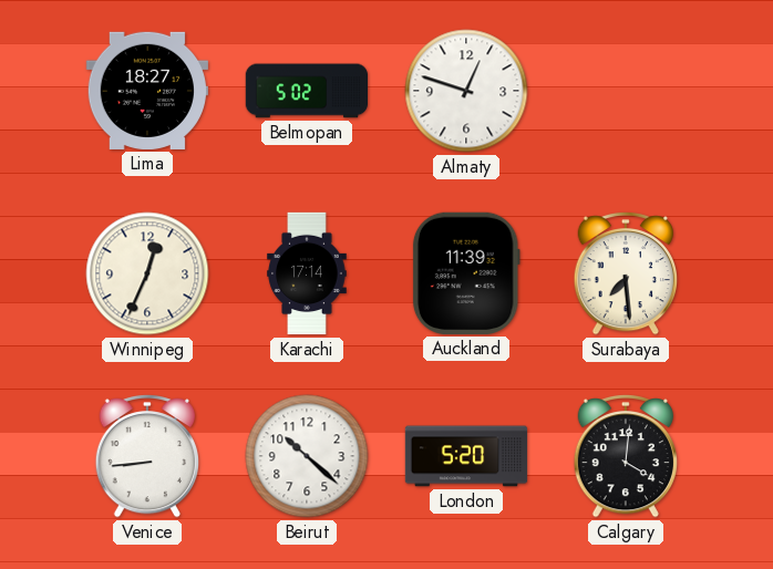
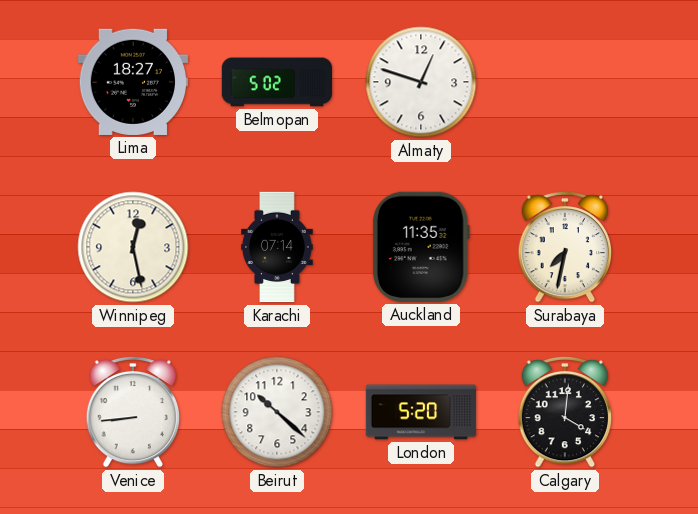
Winnipeg: 12:34 -> 12:28
Karachi: 17:14 -> 07:14
Auckland: 11:39 -> 11:35
Surabaya: 7:29 -> 7:32
